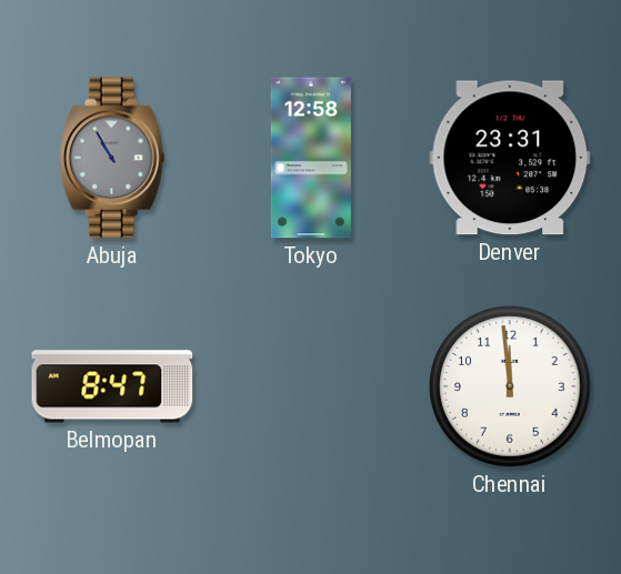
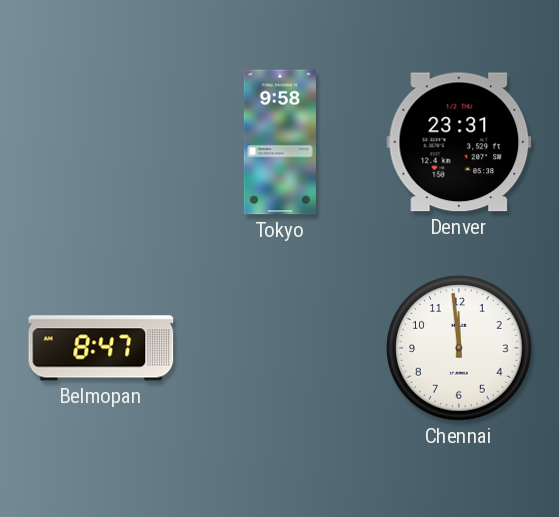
Abuja: 10:55 -> none
Tokyo: 12:58 -> 9:58
